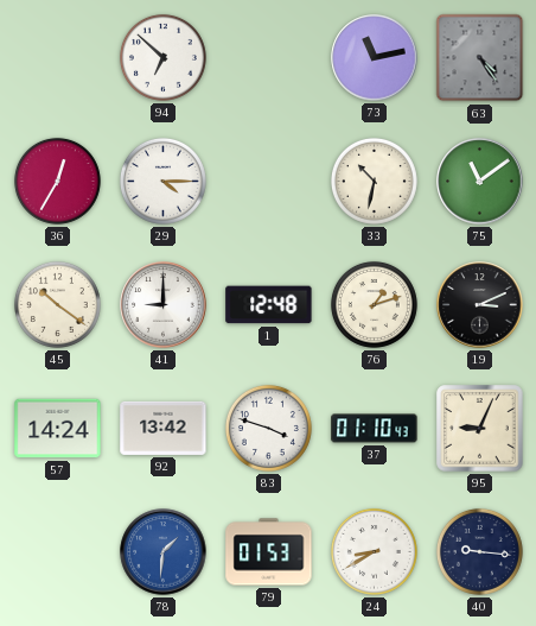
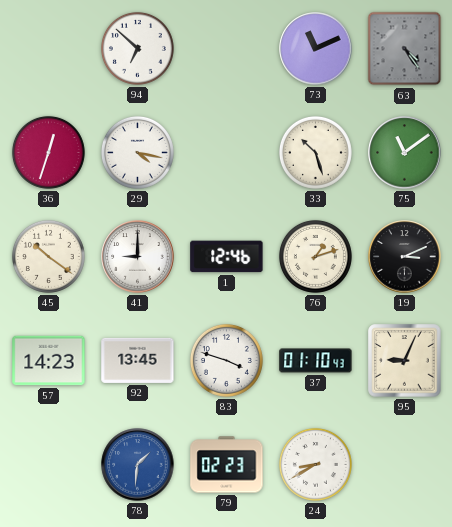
73: 11:13 -> 11:11
36: 12:35 -> 12:33
29: 4:15 -> 4:17
33: 10:32 -> 10:27
1: 12:48 -> 12:46
57: 14:24 -> 14:23
92: 13:42 -> 13:45
79: 01:53 -> 02:23
40: 9:16 -> none
